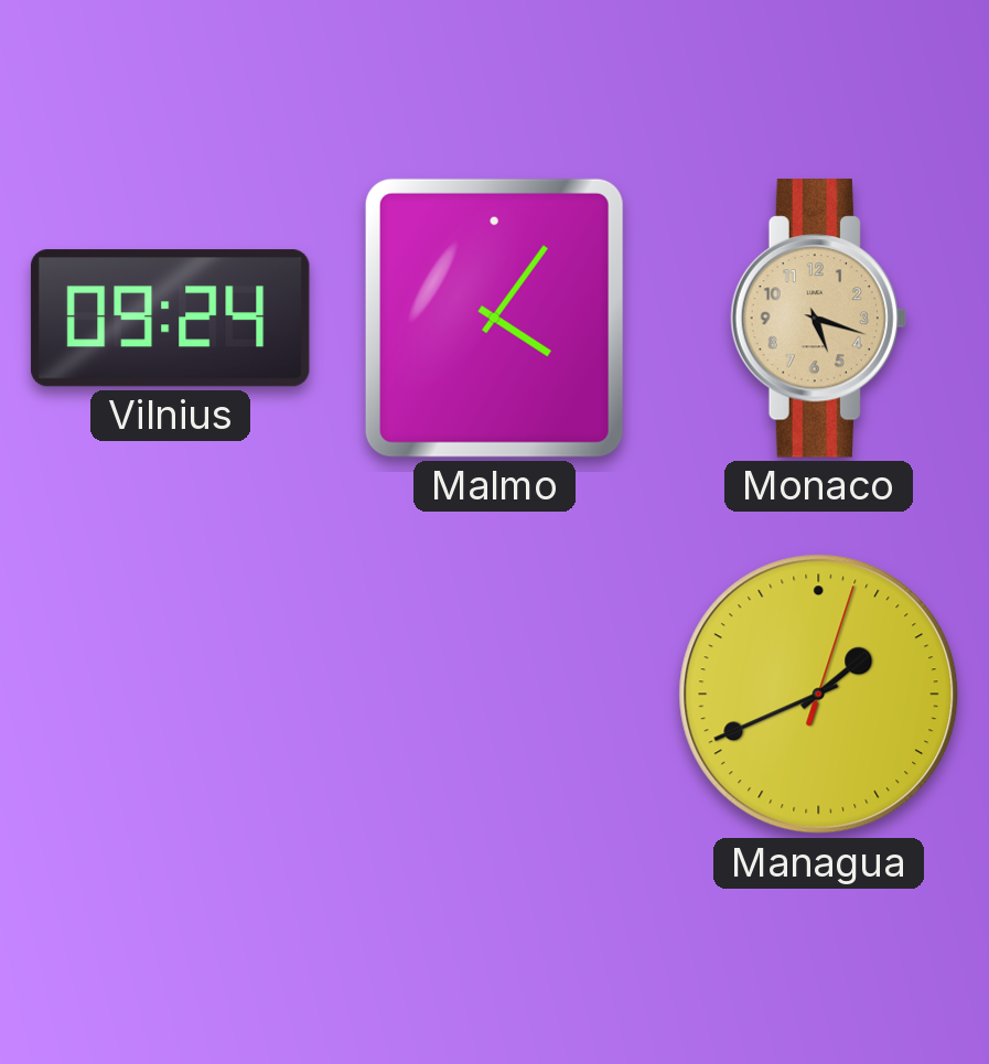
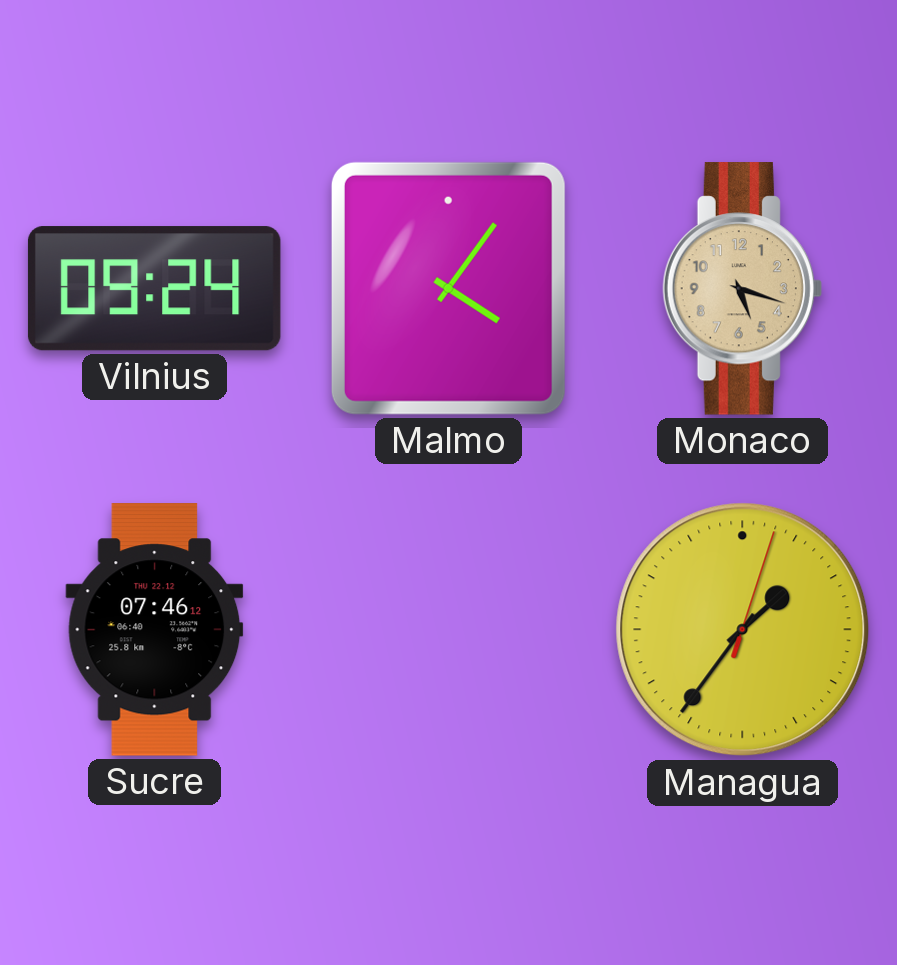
Sucre: none -> 07:46
Managua: 1:41 -> 1:36
